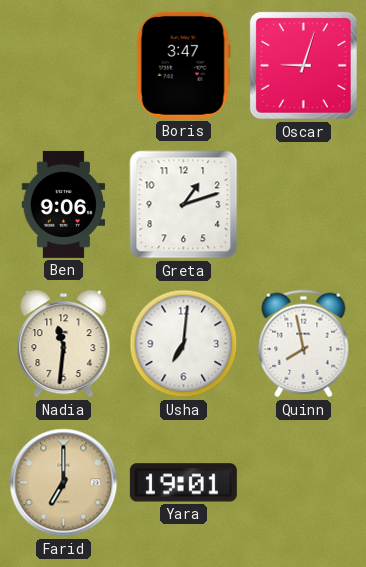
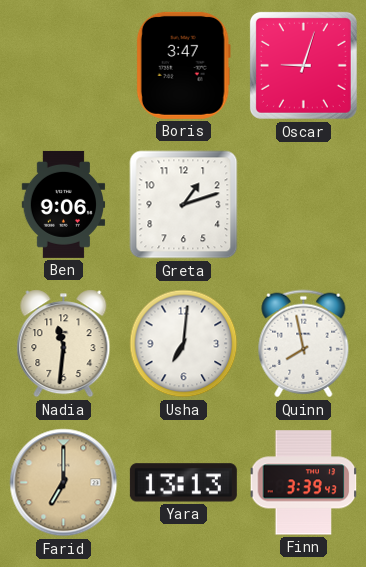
Yara: 19:01 -> 13:13
Finn: none -> 3:39
